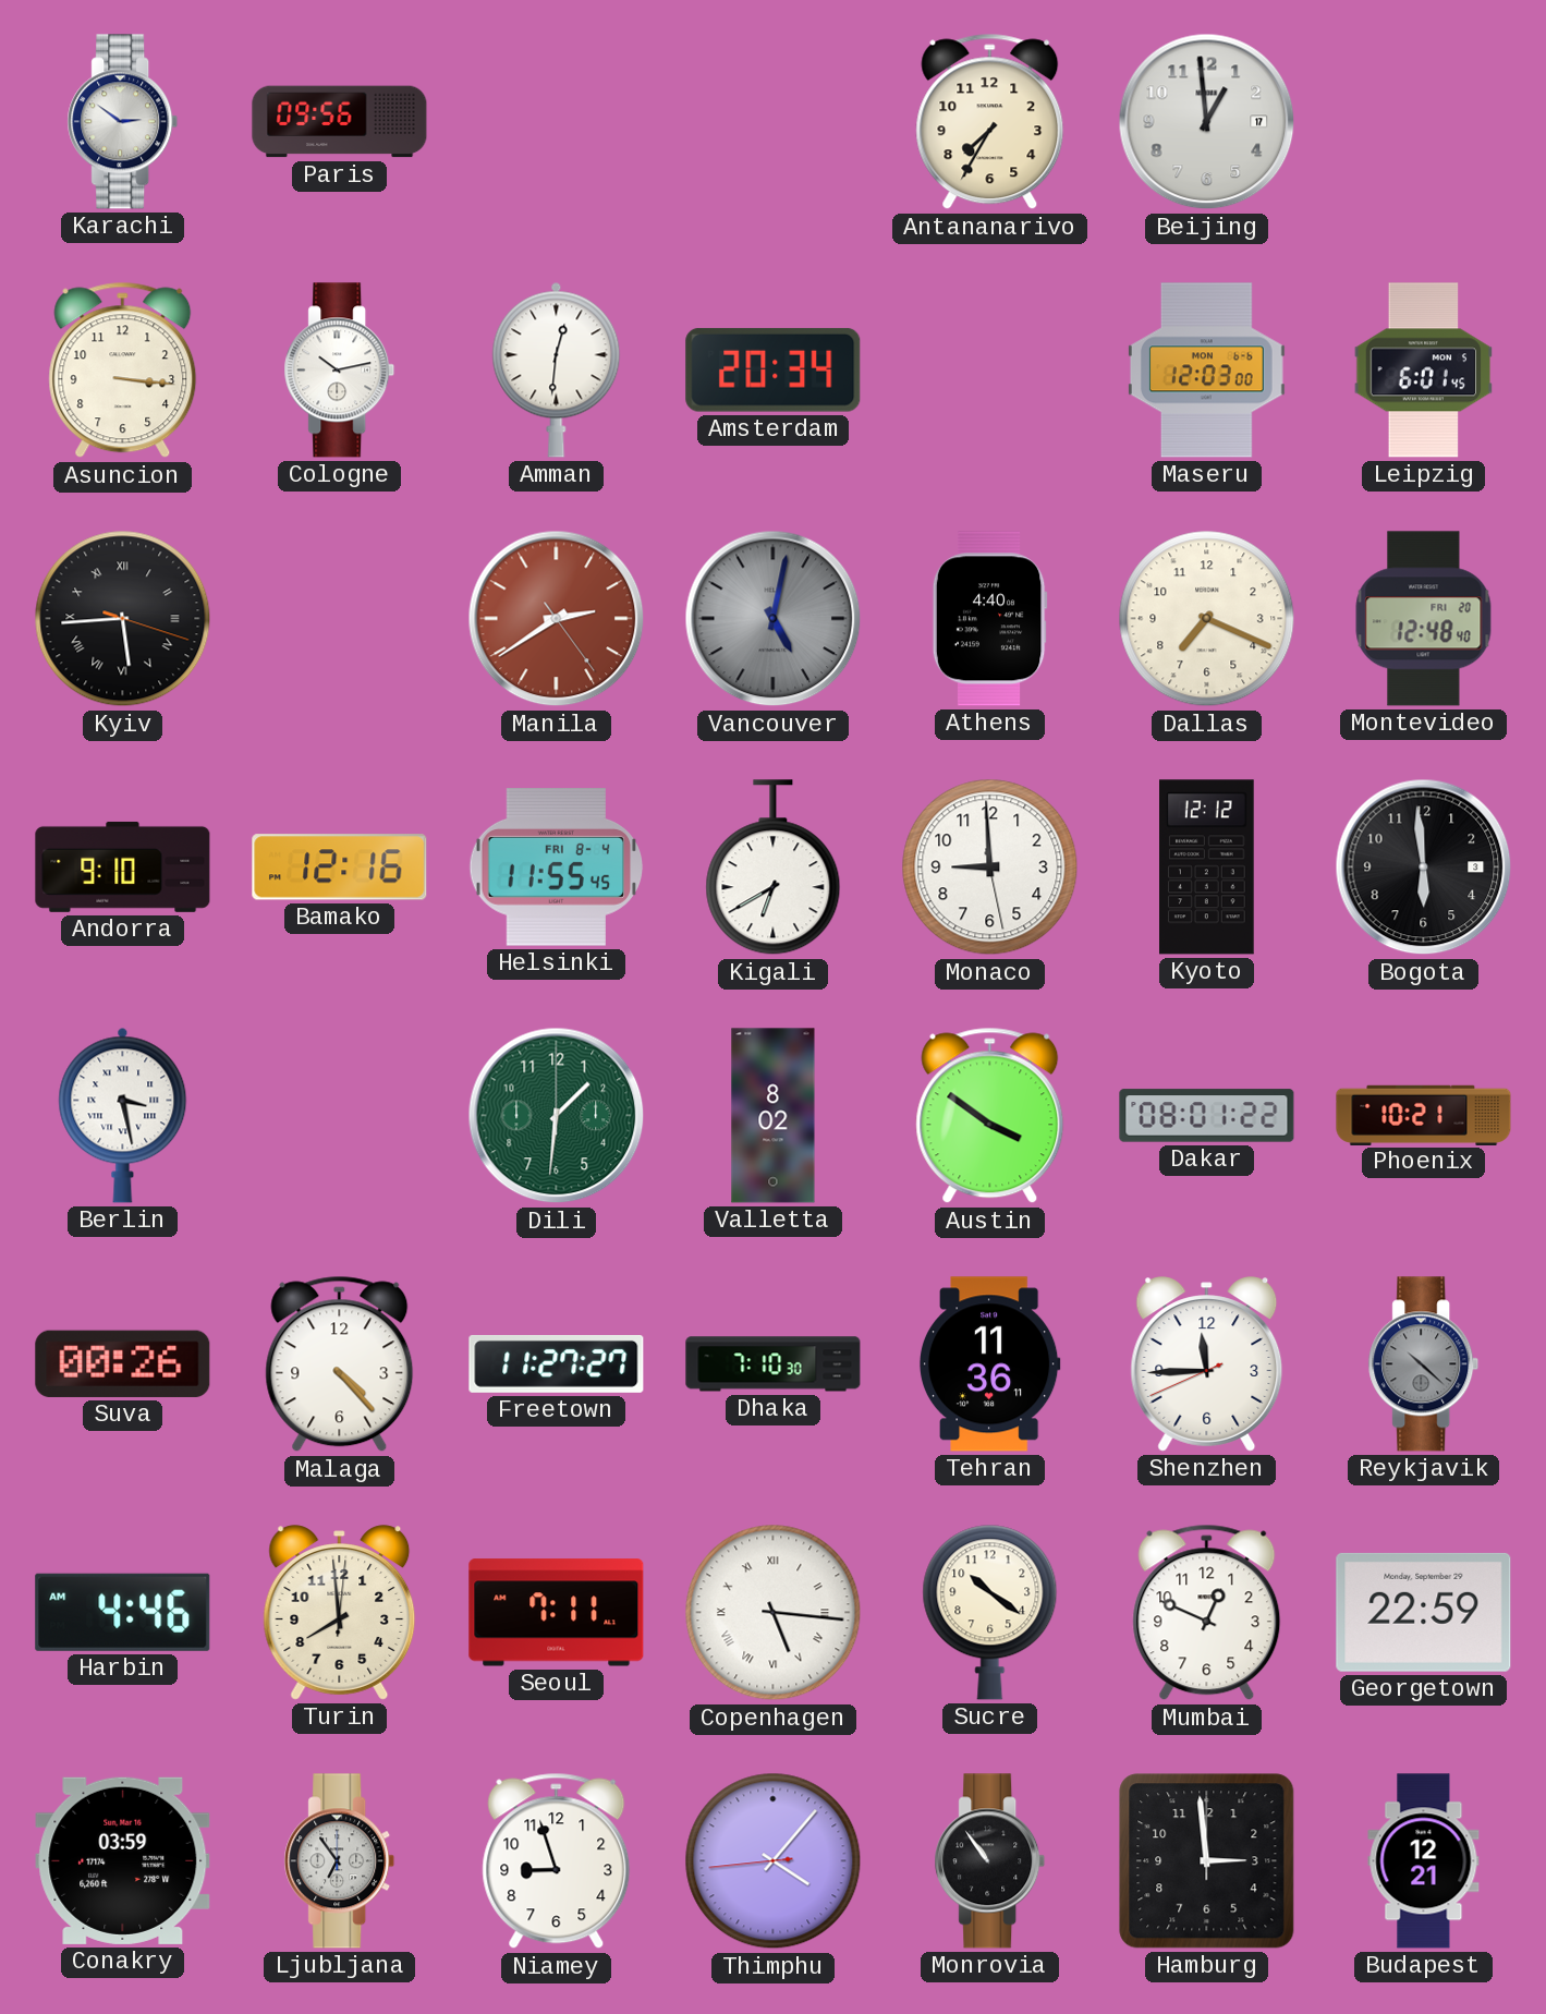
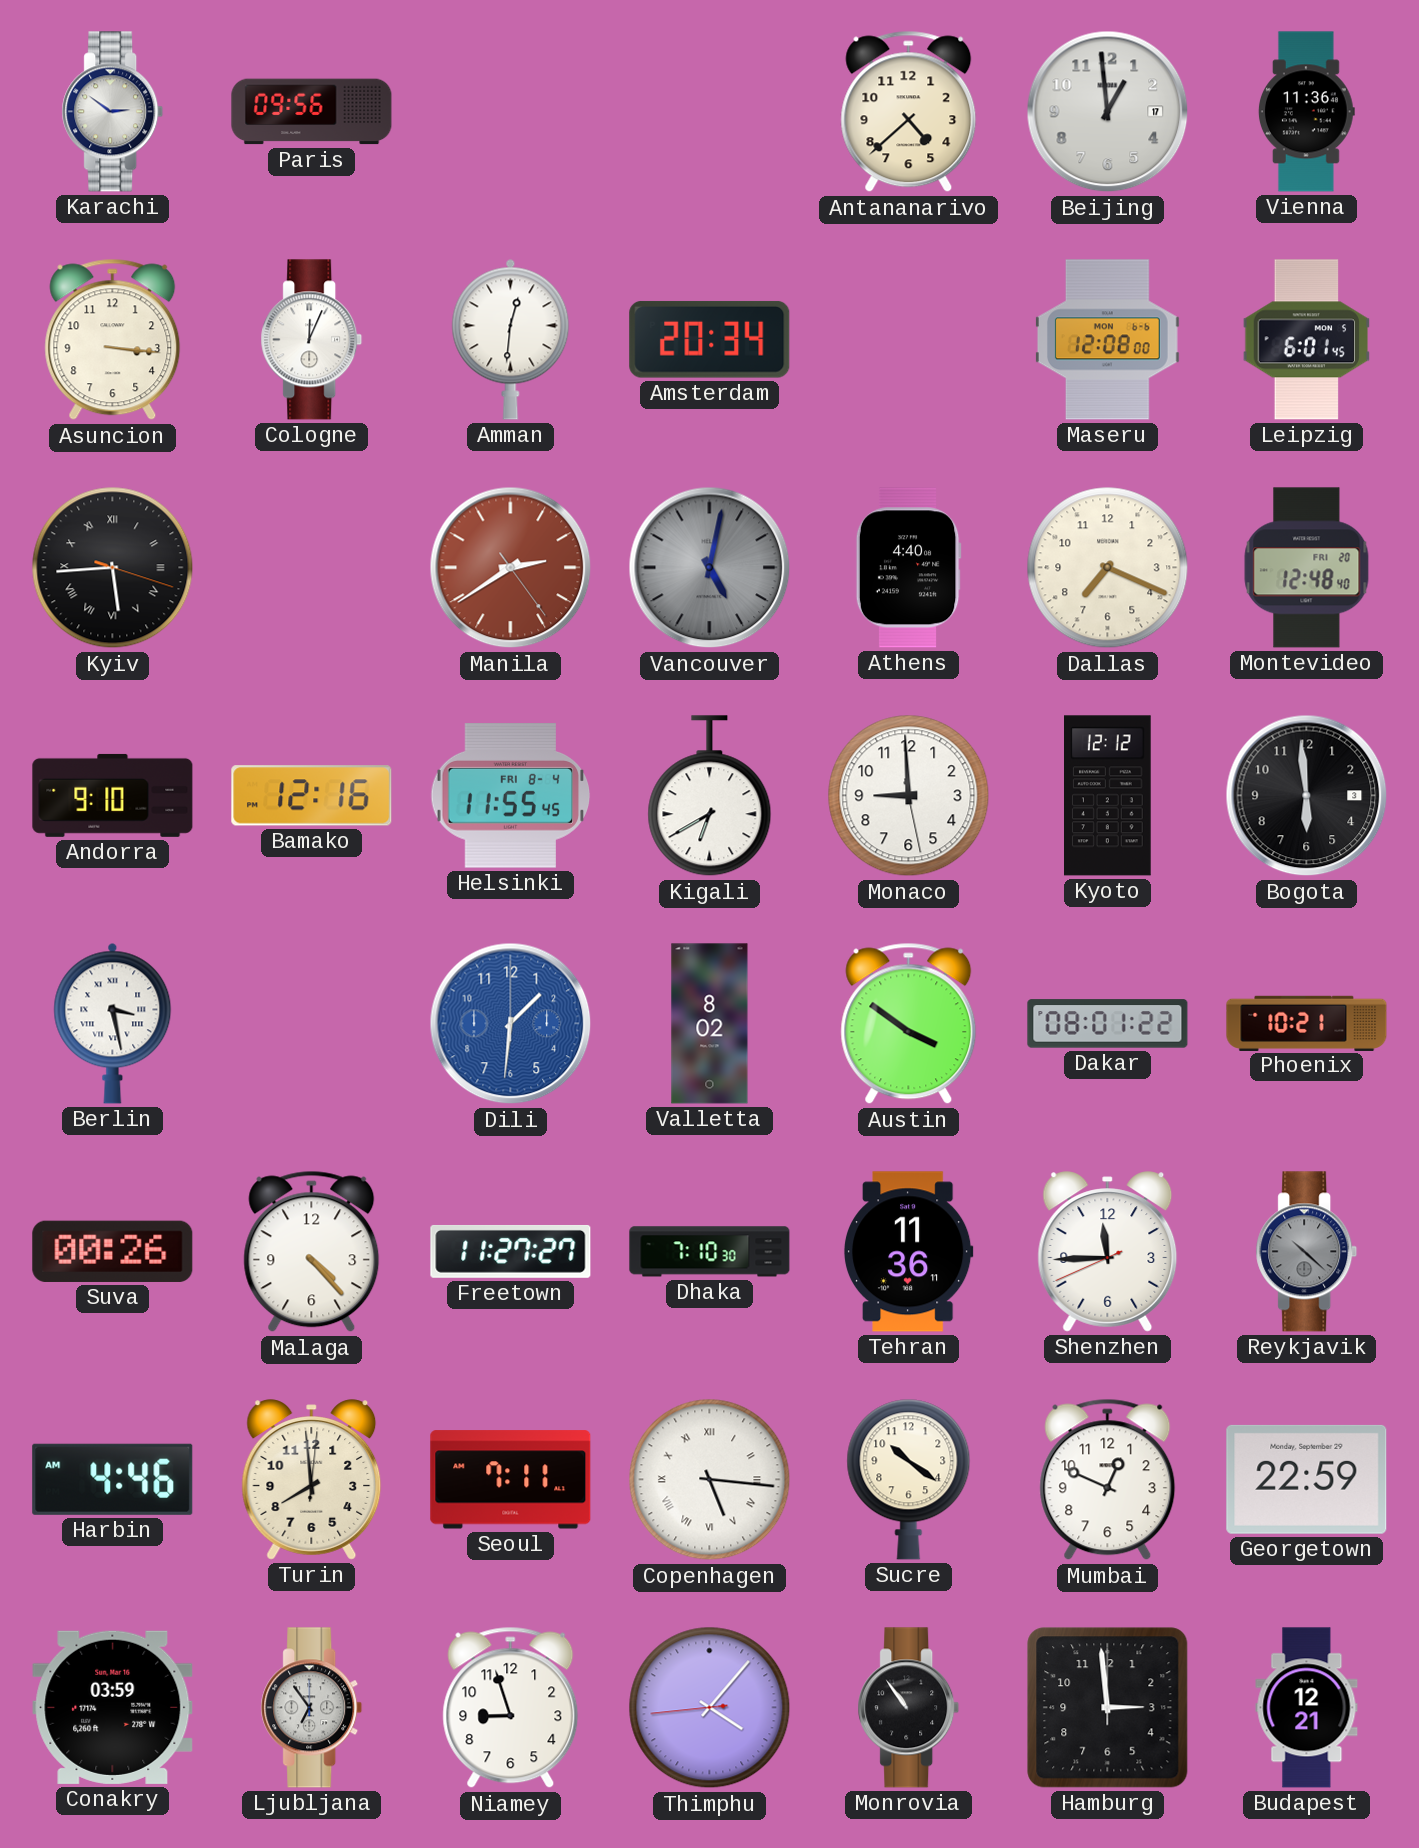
Antananarivo: 7:35 -> 4:38
Vienna: none -> 11:36
Cologne: 10:13 -> 12:04
Maseru: 12:03 -> 12:08
Dili dial: green -> blue
